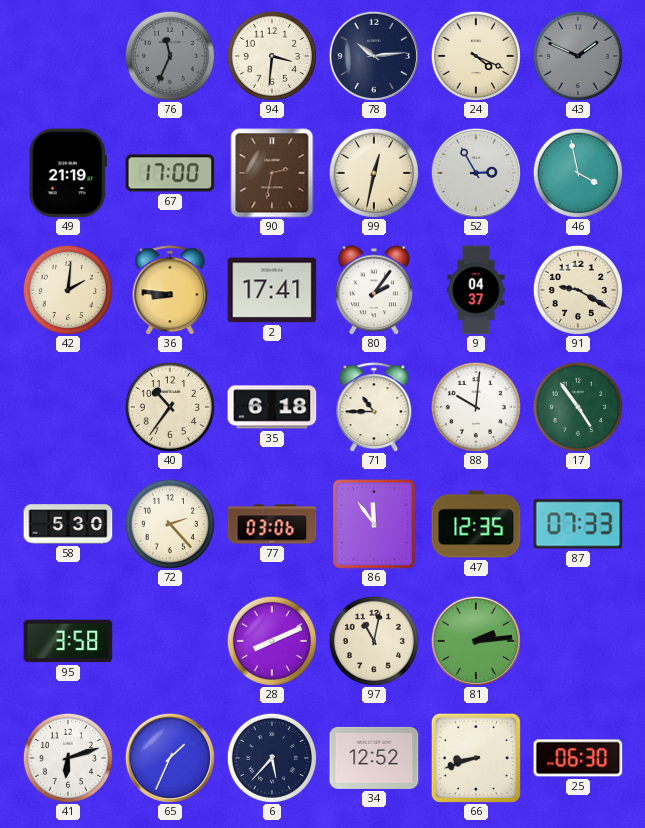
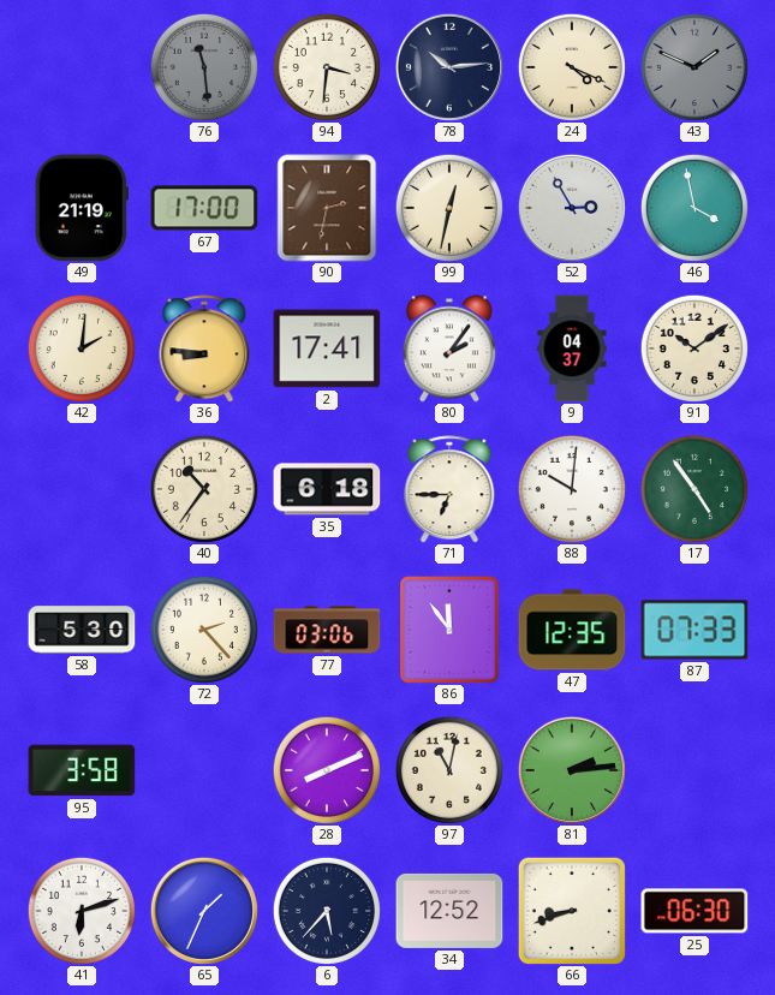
76: 11:34 -> 11:29
91: 9:20 -> 10:09
71: 10:45 -> 6:45
